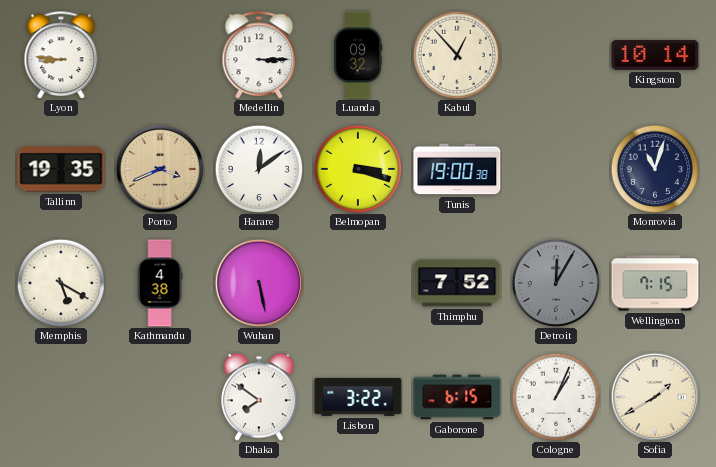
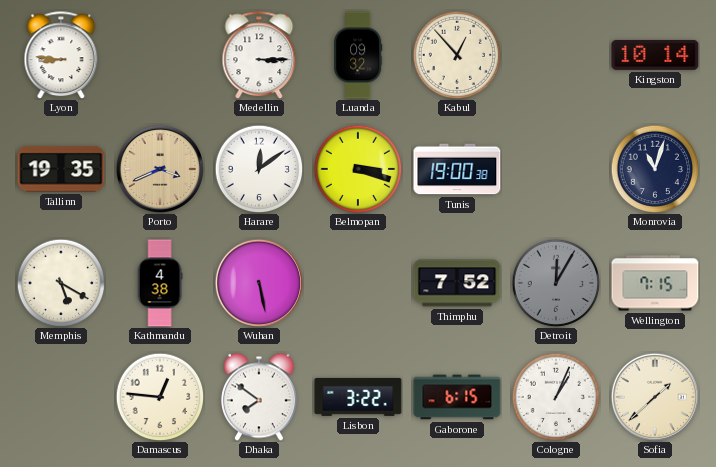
Damascus: none -> 12:46
Sofia: 1:40 -> 1:38
